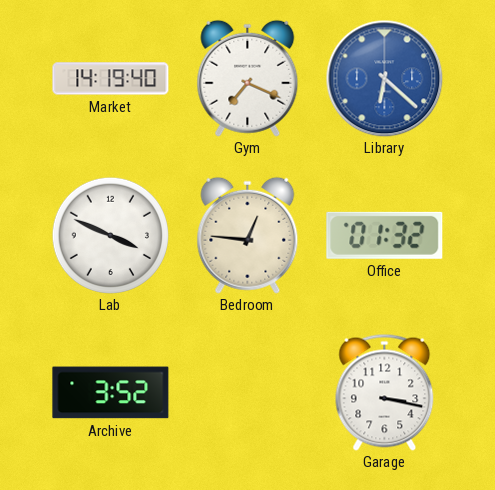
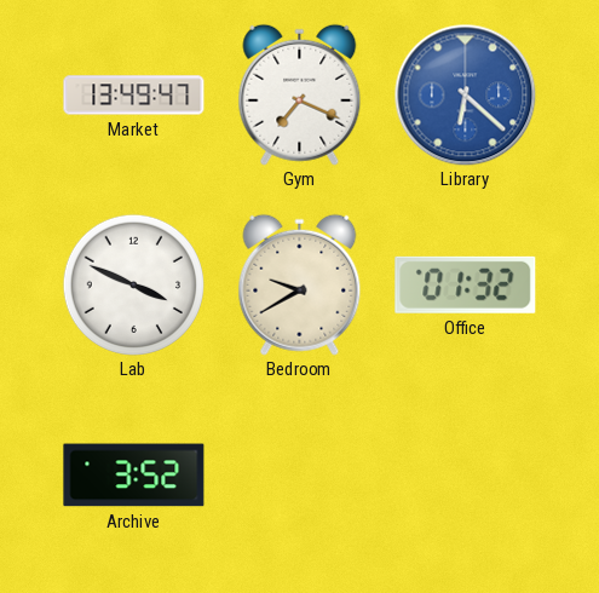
Market: 14:19 -> 13:49
Bedroom: 12:46 -> 9:40
Garage: 3:17 -> none
